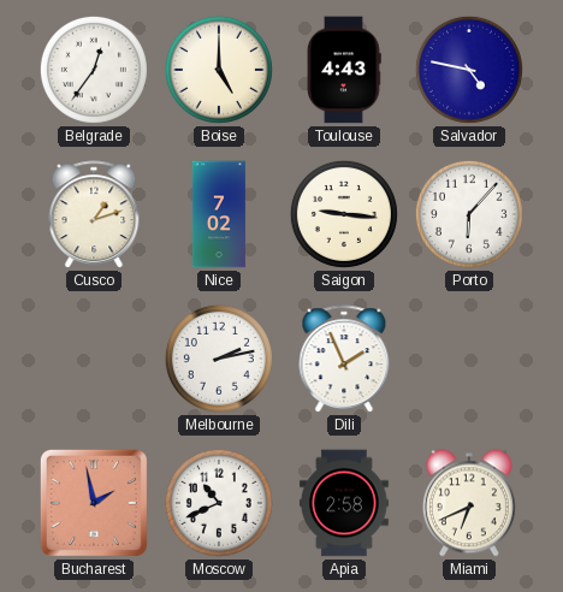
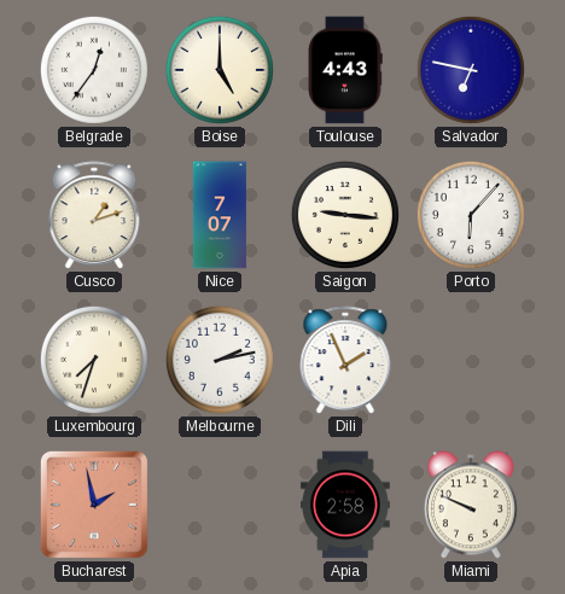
Salvador: 4:47 -> 6:47
Nice: 7:02 -> 7:07
Luxembourg: none -> 7:33
Moscow: 10:41 -> none
Miami: 6:41 -> 9:49
